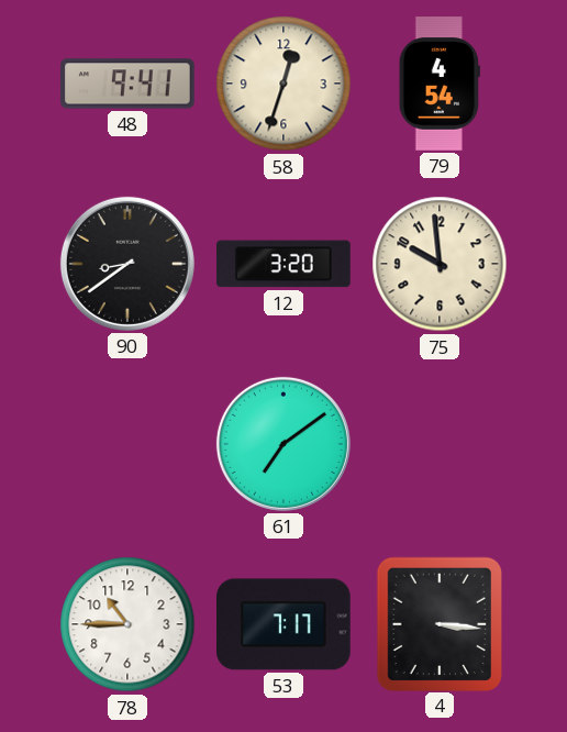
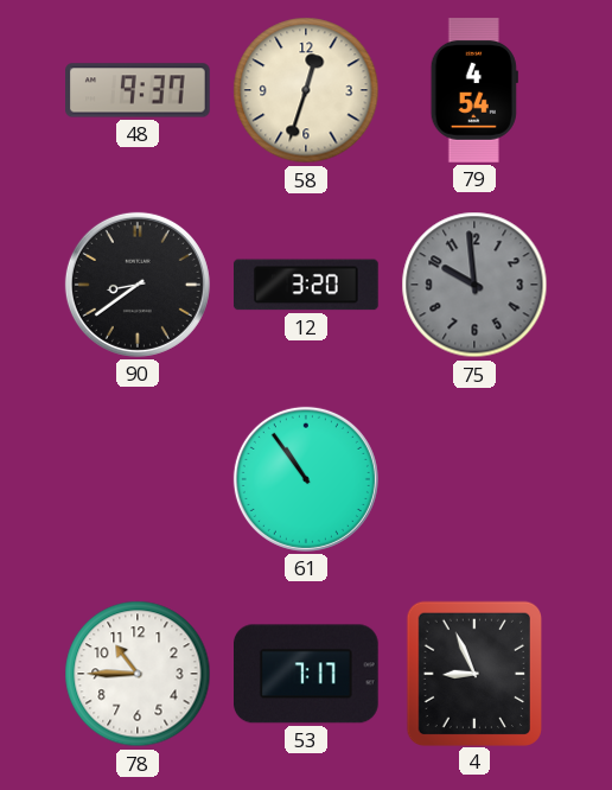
48: 9:41 -> 9:37
75 dial: cream -> grey
61: 7:09 -> 10:54
4: 3:16 -> 8:56
